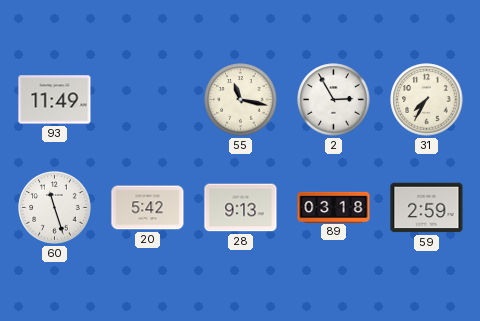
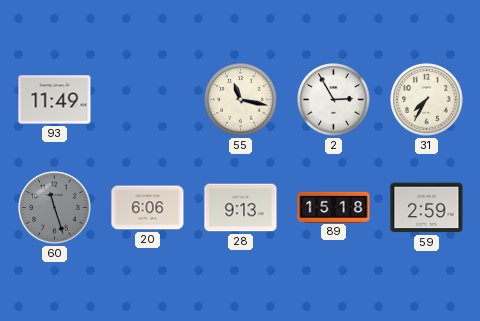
60 dial: white -> grey
20: 5:42 -> 6:06
89: 03:18 -> 15:18
